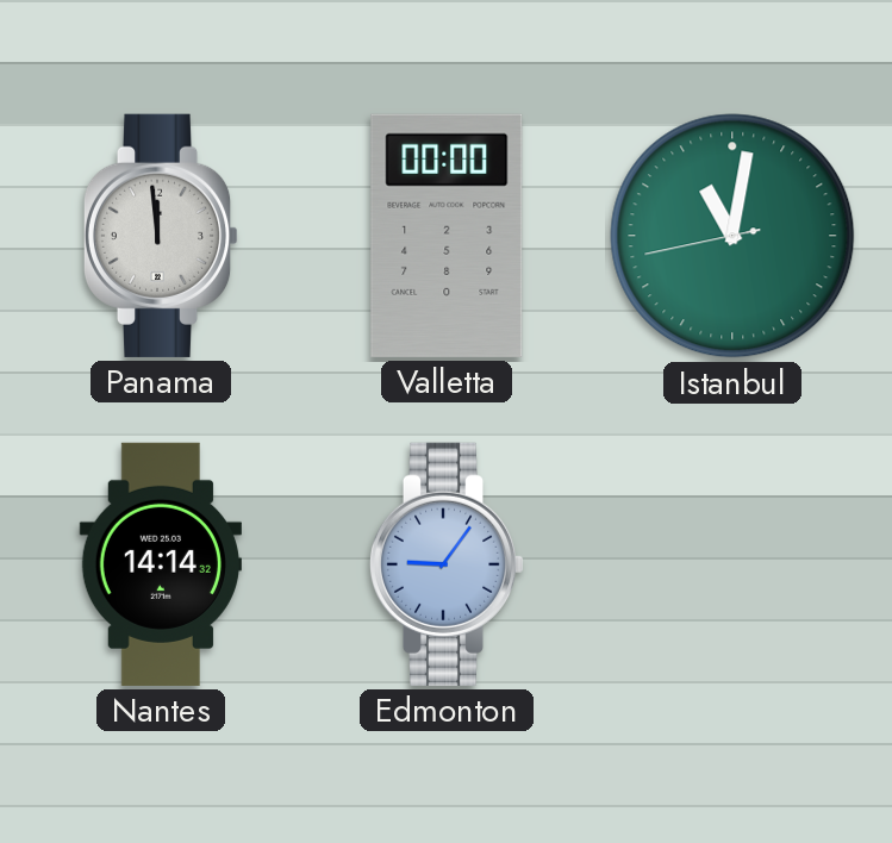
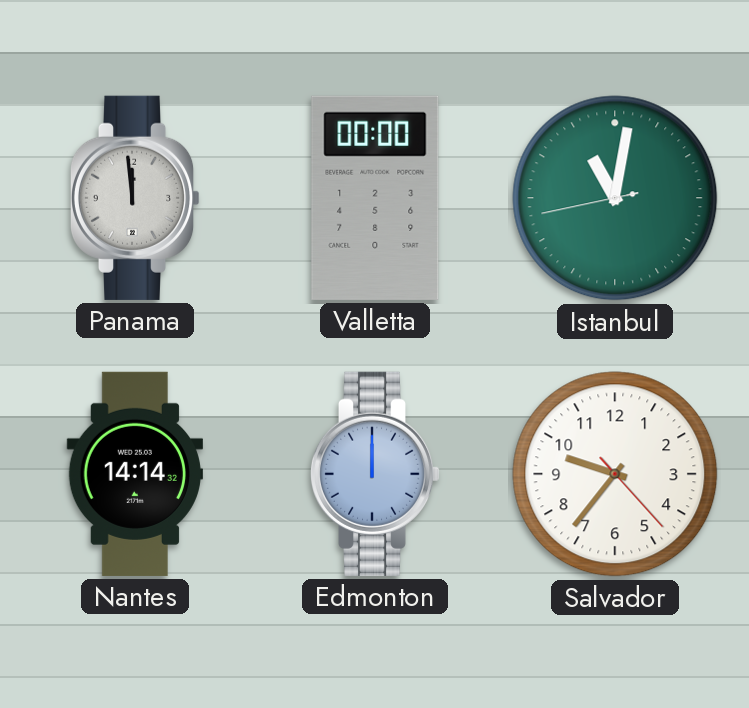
Edmonton: 9:06 -> 12:00
Salvador: none -> 9:36
